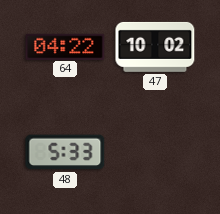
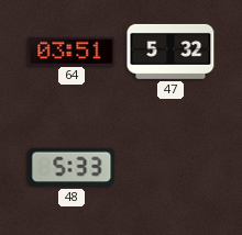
64: 04:22 -> 03:51
47: 10:02 -> 5:32
